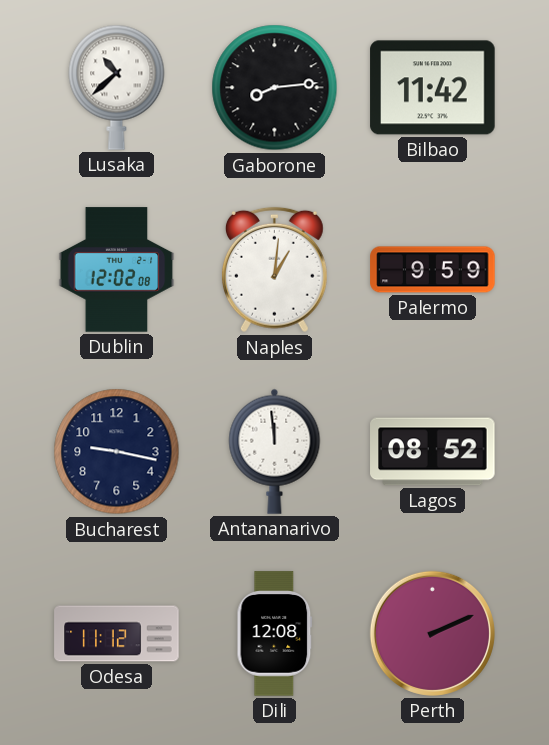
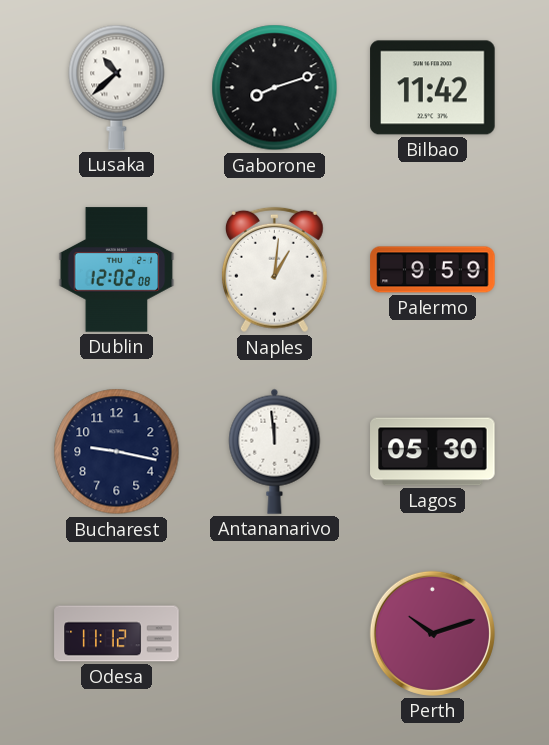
Gaborone: 8:14 -> 8:12
Lagos: 08:52 -> 05:30
Dili: 12:08 -> none
Perth: 2:11 -> 10:12
